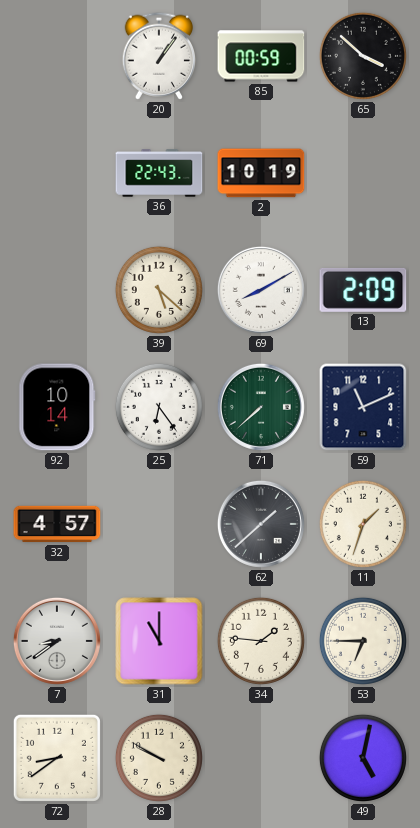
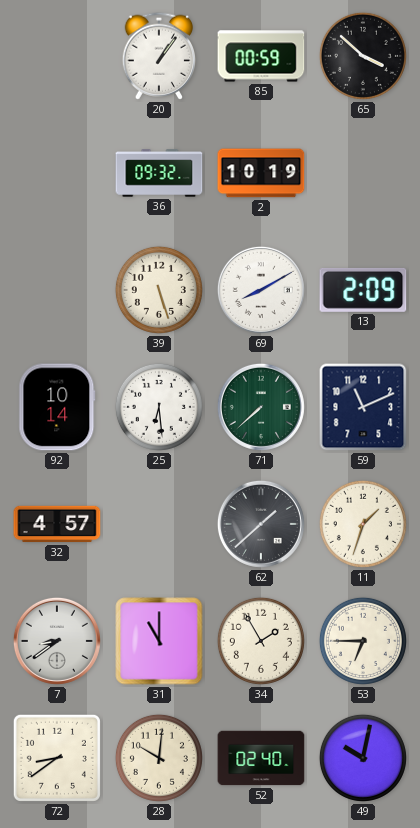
36: 22:43 -> 09:32
39: 5:22 -> 5:27
25: 6:24 -> 6:29
34: 1:46 -> 1:55
28: 9:50 -> 10:01
52: none -> 02:40
49: 5:02 -> 10:02
